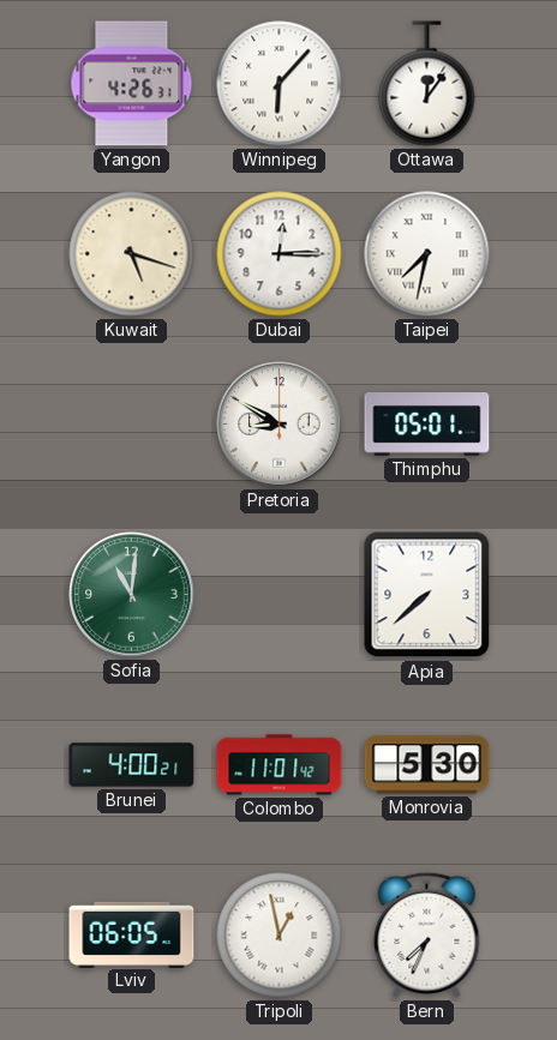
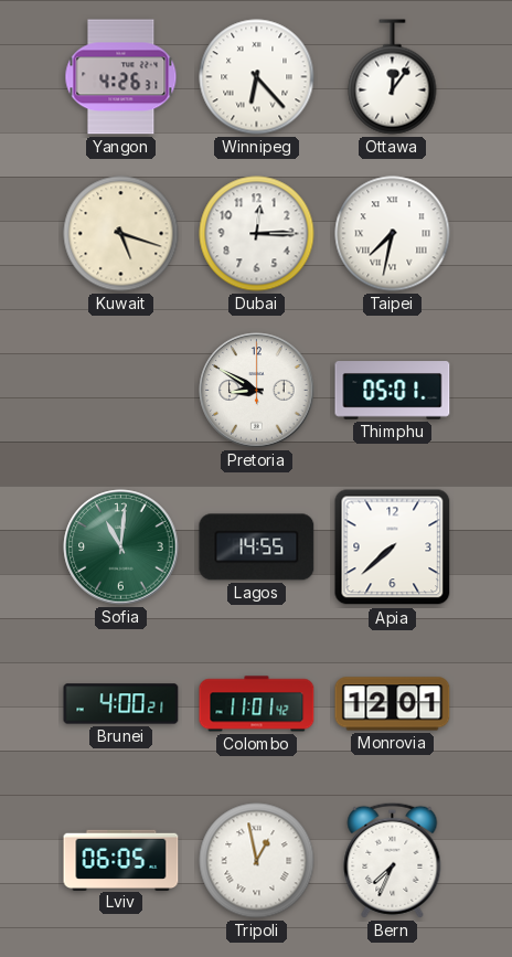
Winnipeg: 6:07 -> 6:23
Lagos: none -> 14:55
Monrovia: 5:30 -> 12:01
